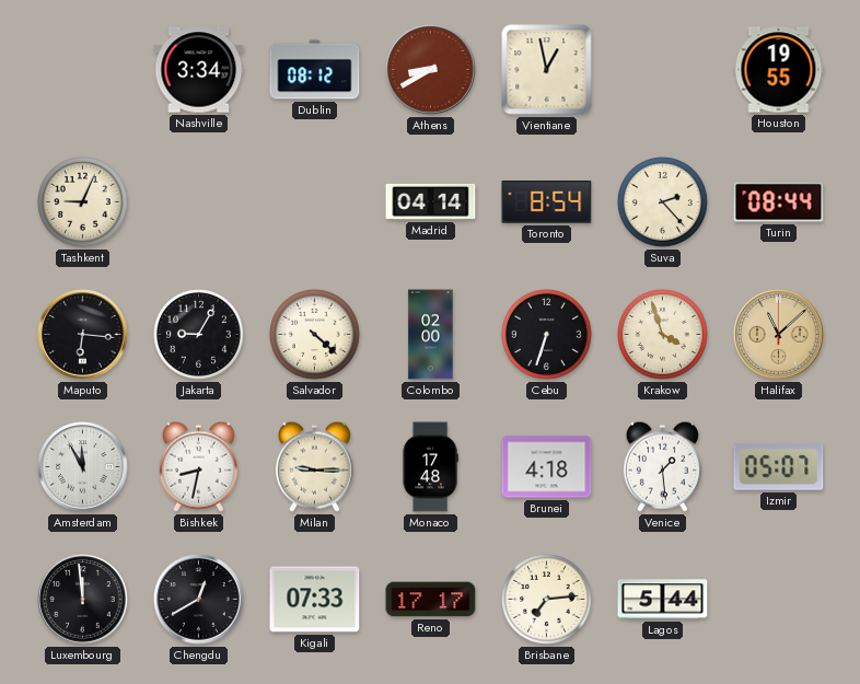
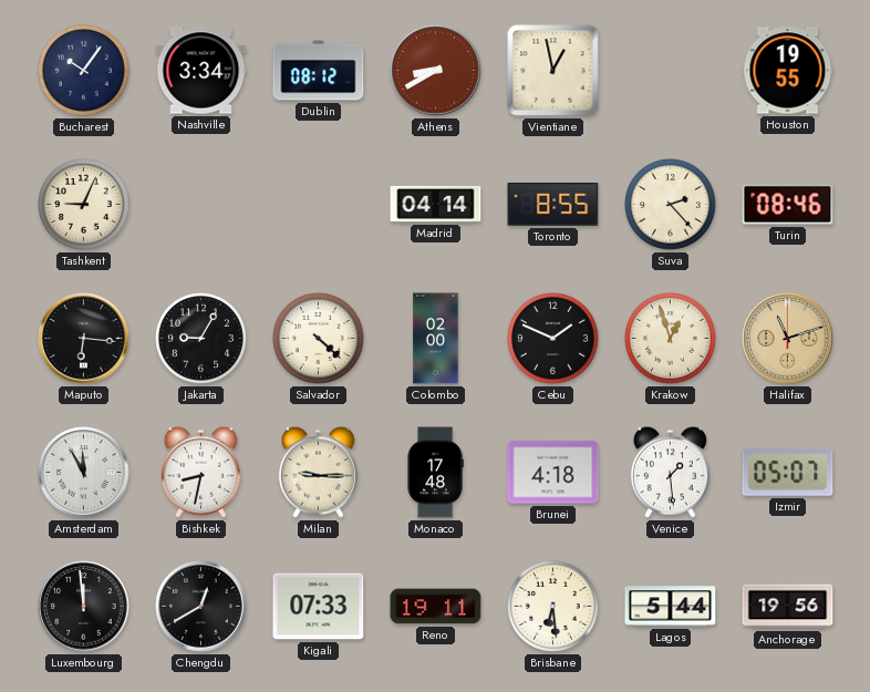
Bucharest: none -> 10:06
Toronto: 8:54 -> 8:55
Turin: 08:44 -> 08:46
Cebu: 6:33 -> 1:49
Krakow: 3:57 -> 12:57
Halifax: 11:08 -> 11:12
Reno: 17:17 -> 19:11
Brisbane: 7:14 -> 6:29
Anchorage: none -> 19:56
